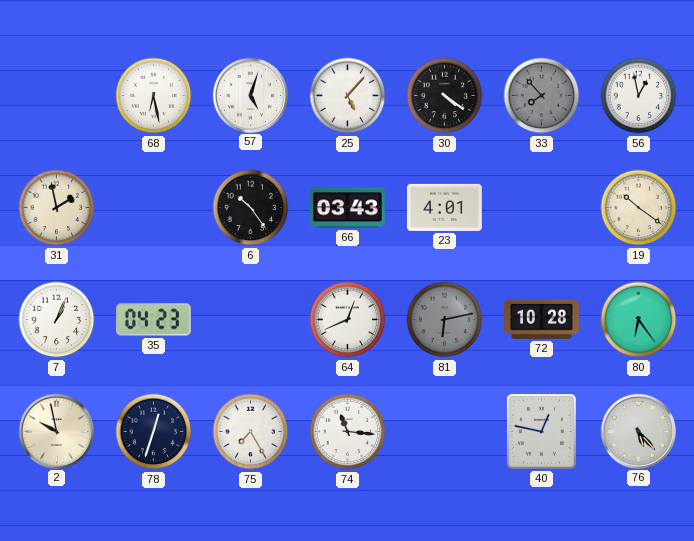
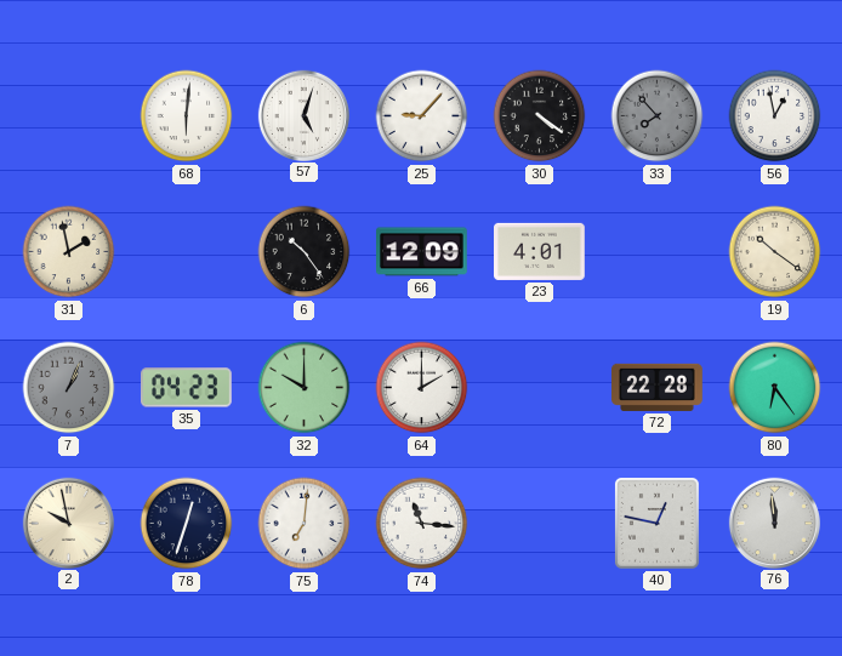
68: 6:28 -> 6:01
25: 5:07 -> 9:07
66: 03:43 -> 12:09
7 dial: white -> grey
32: none -> 10:00
64: 12:41 -> 2:00
81: 6:13 -> none
72: 10:28 -> 22:28
75: 7:25 -> 7:01
76: 5:23 -> 11:59
